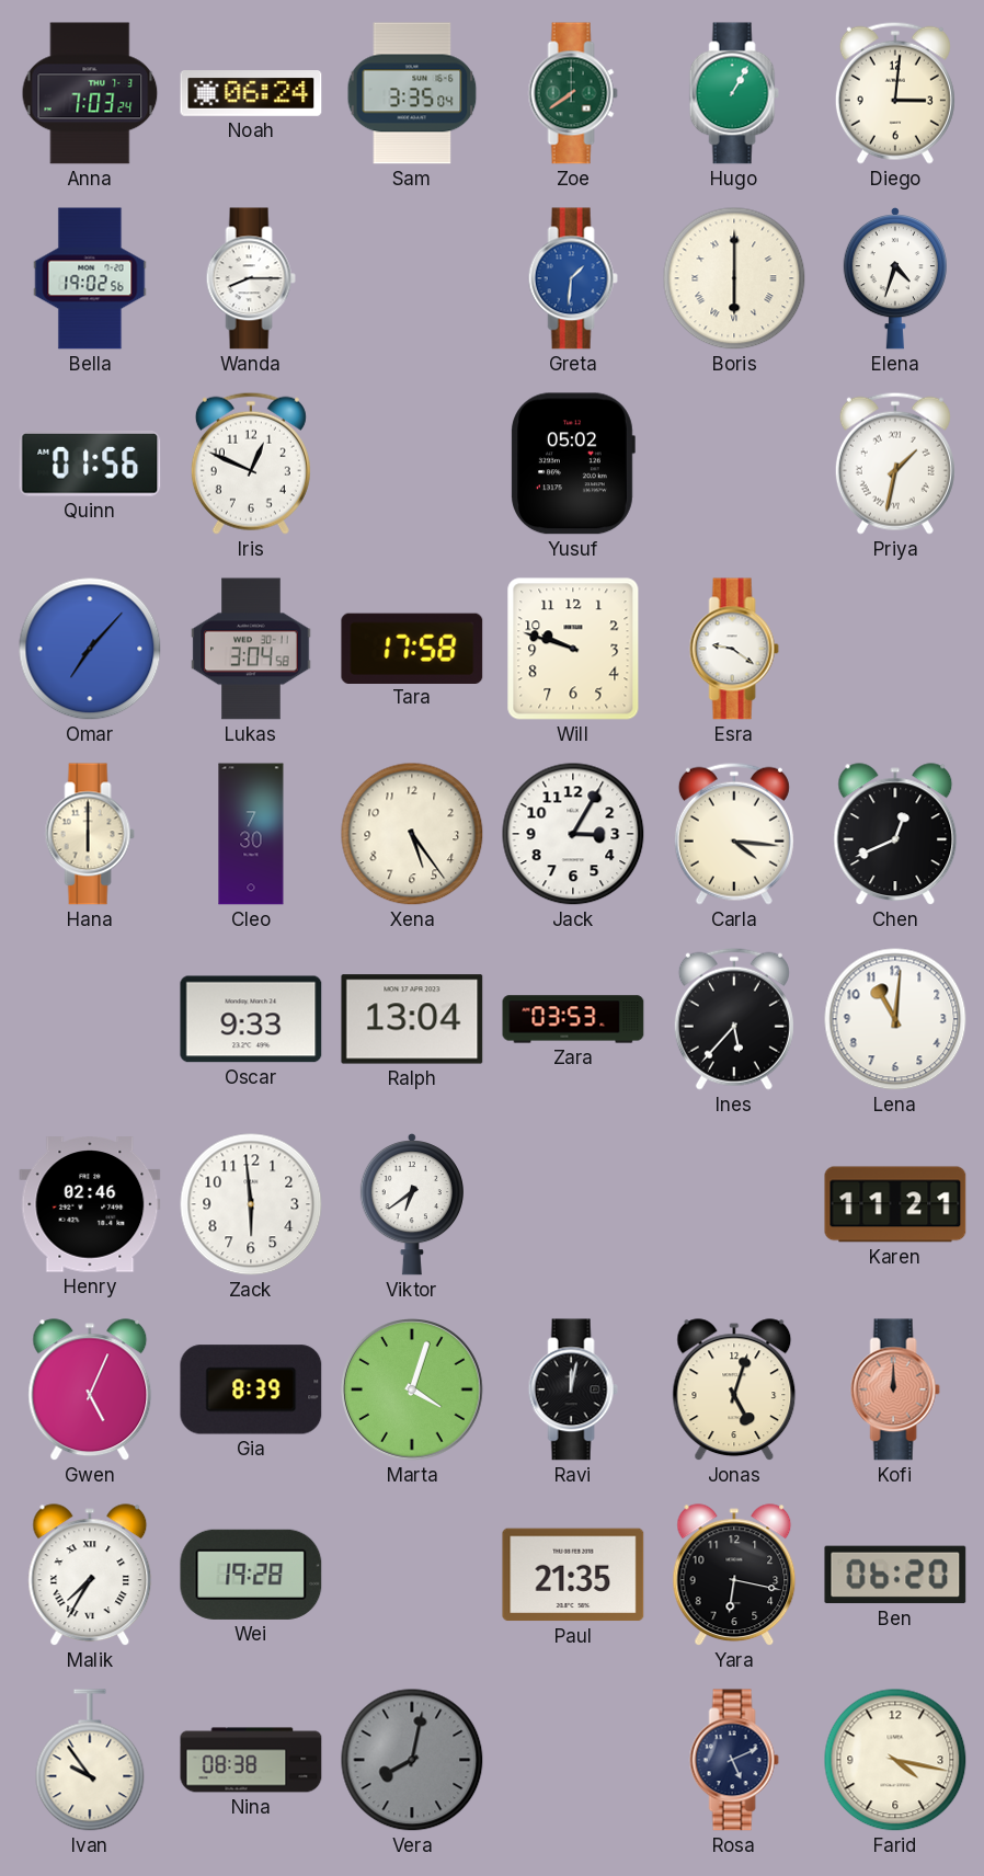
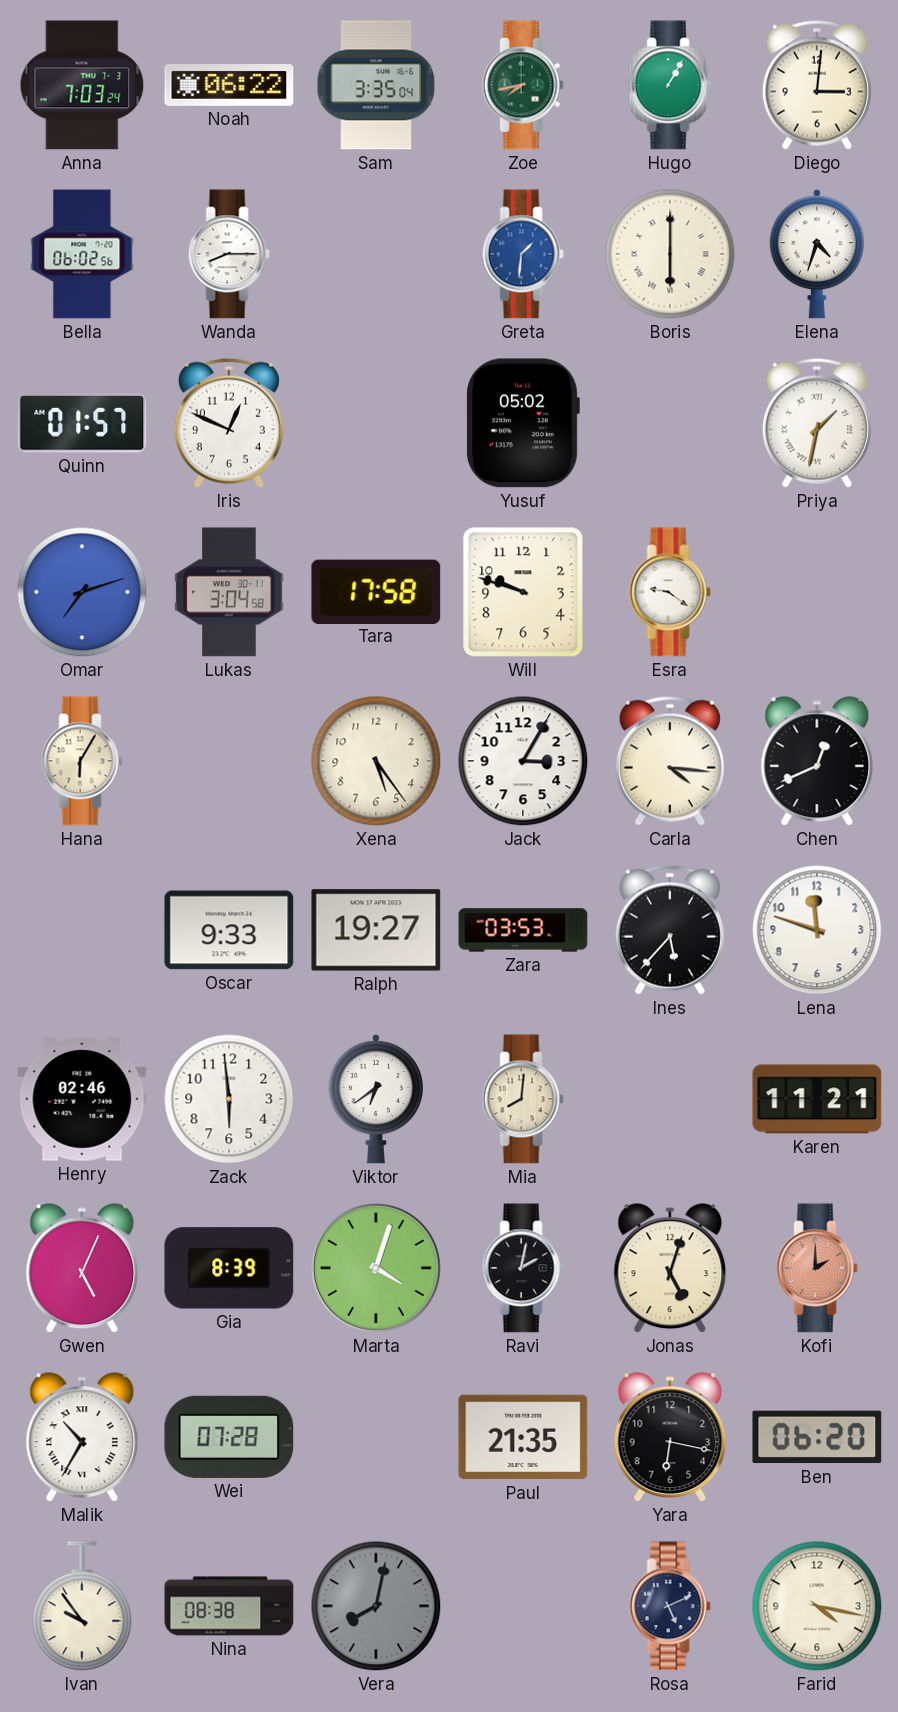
Noah: 06:24 -> 06:22
Zoe: 7:39 -> 7:43
Bella: 19:02 -> 06:02
Quinn: 01:56 -> 01:57
Omar: 7:07 -> 7:12
Hana: 6:00 -> 6:05
Cleo: 7:30 -> none
Ralph: 13:04 -> 19:27
Lena: 11:01 -> 11:48
Mia: none -> 8:01
Ravi: 12:02 -> 2:02
Kofi: 12:00 -> 2:00
Malik: 7:35 -> 10:35
Wei: 19:28 -> 07:28
